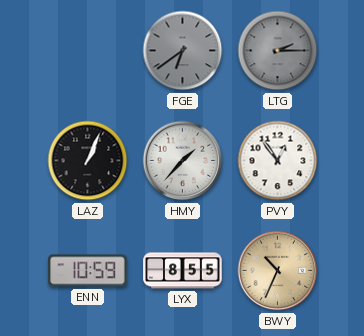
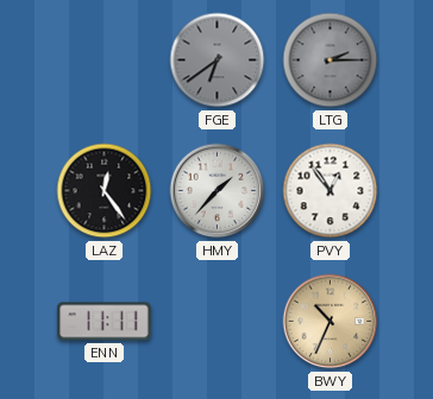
LAZ: 1:04 -> 12:24
ENN: 10:59 -> 11:11
LYX: 8:55 -> none
